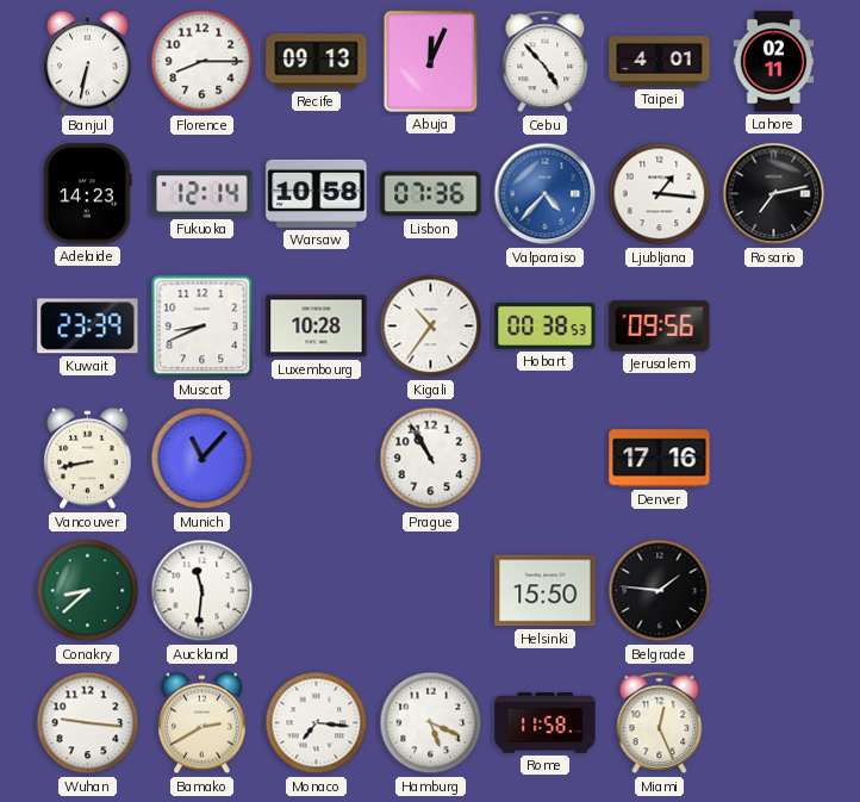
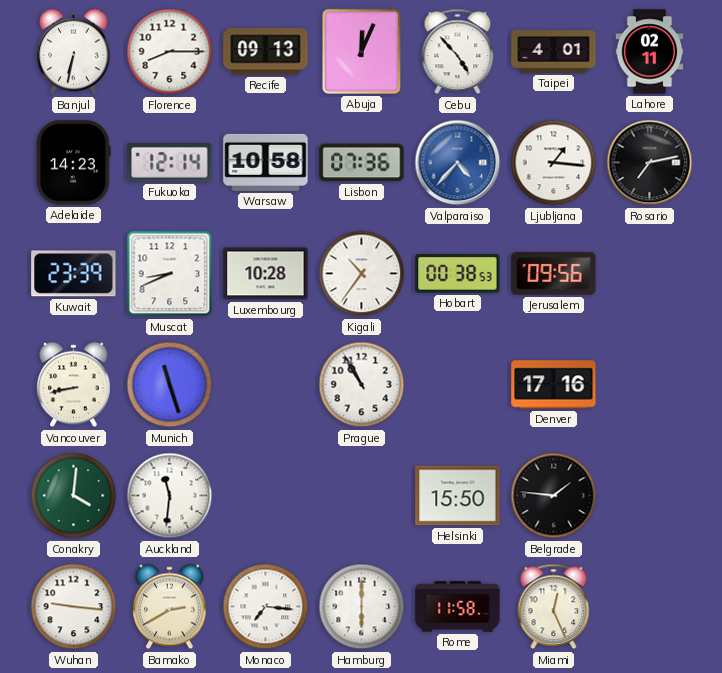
Munich: 11:07 -> 11:27
Conakry: 8:38 -> 4:01
Hamburg: 5:19 -> 6:00
